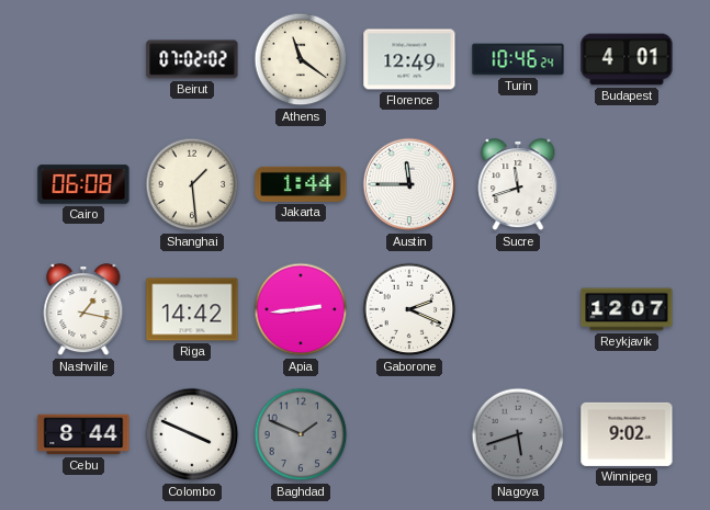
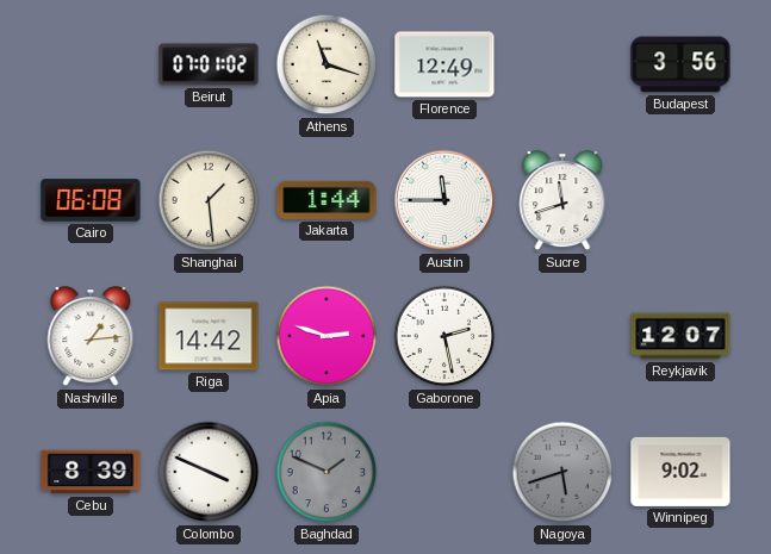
Beirut: 07:02 -> 07:01
Athens: 11:21 -> 11:18
Turin: 10:46 -> none
Budapest: 4:01 -> 3:56
Nashville: 1:17 -> 1:14
Apia: 2:44 -> 2:48
Gaborone: 2:19 -> 2:28
Cebu: 8:44 -> 8:39
